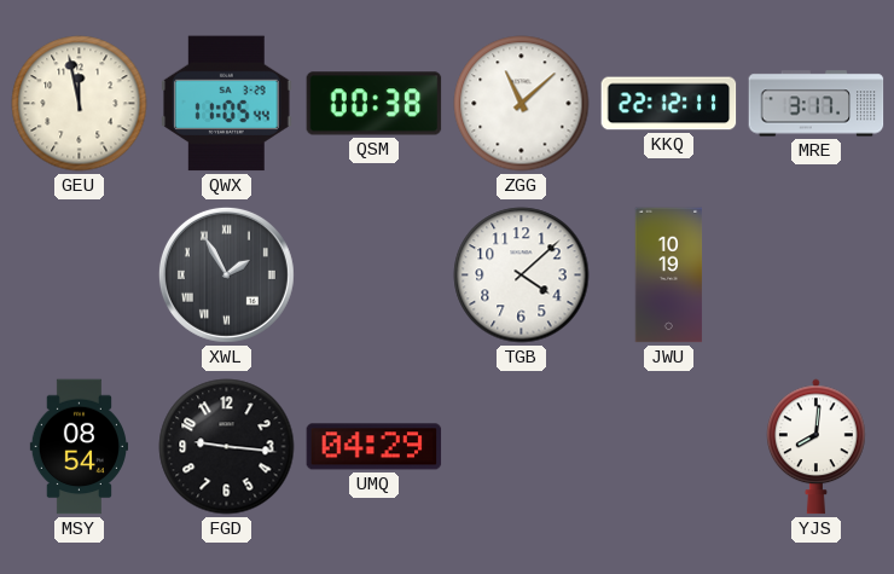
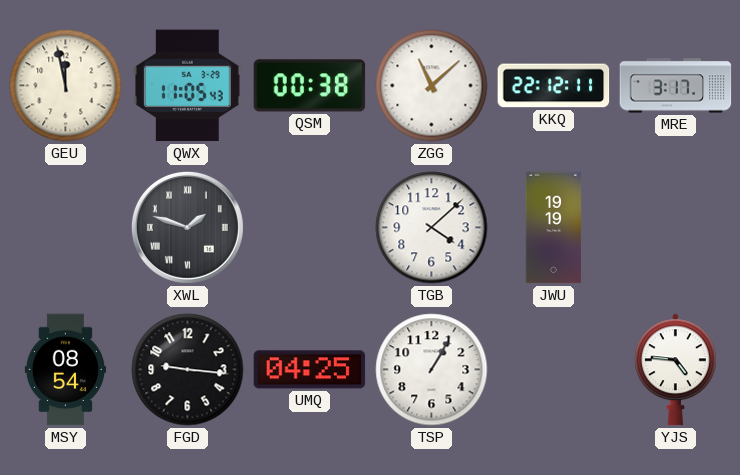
QWX: 11:05:44 -> 11:05:43
XWL: 1:55 -> 1:48
JWU: 10:19 -> 19:19
UMQ: 04:29 -> 04:25
TSP: none -> 1:05
YJS: 8:01 -> 4:46
